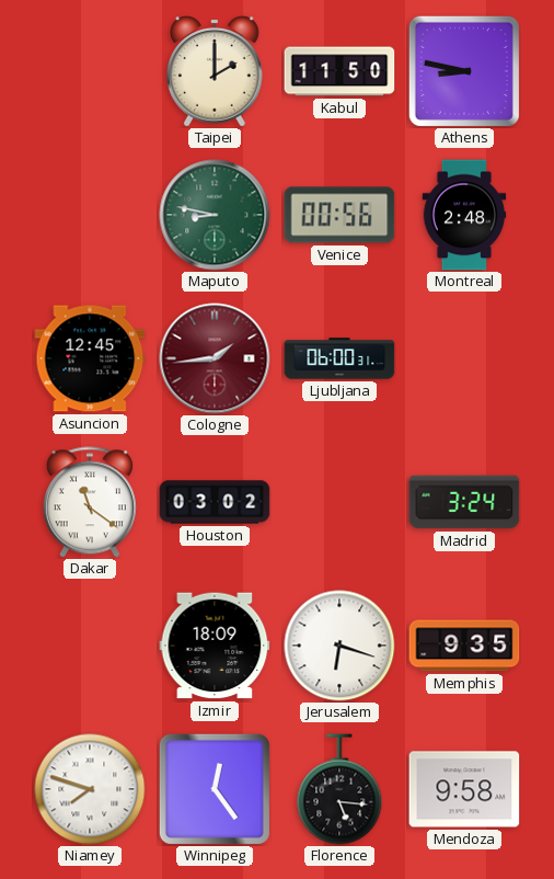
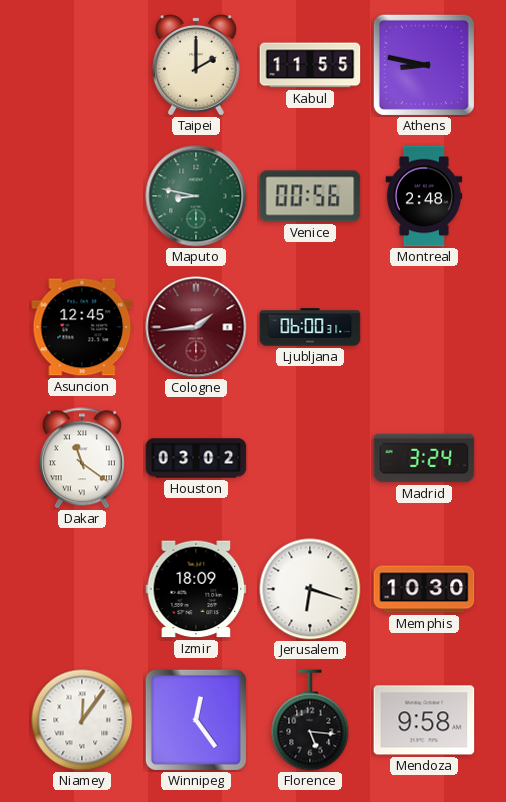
Kabul: 11:50 -> 11:55
Memphis: 9:35 -> 10:30
Niamey: 7:48 -> 12:06
